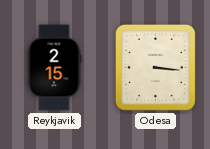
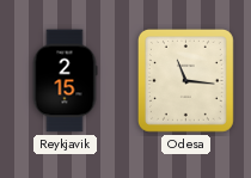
Odesa: 3:16 -> 11:16
